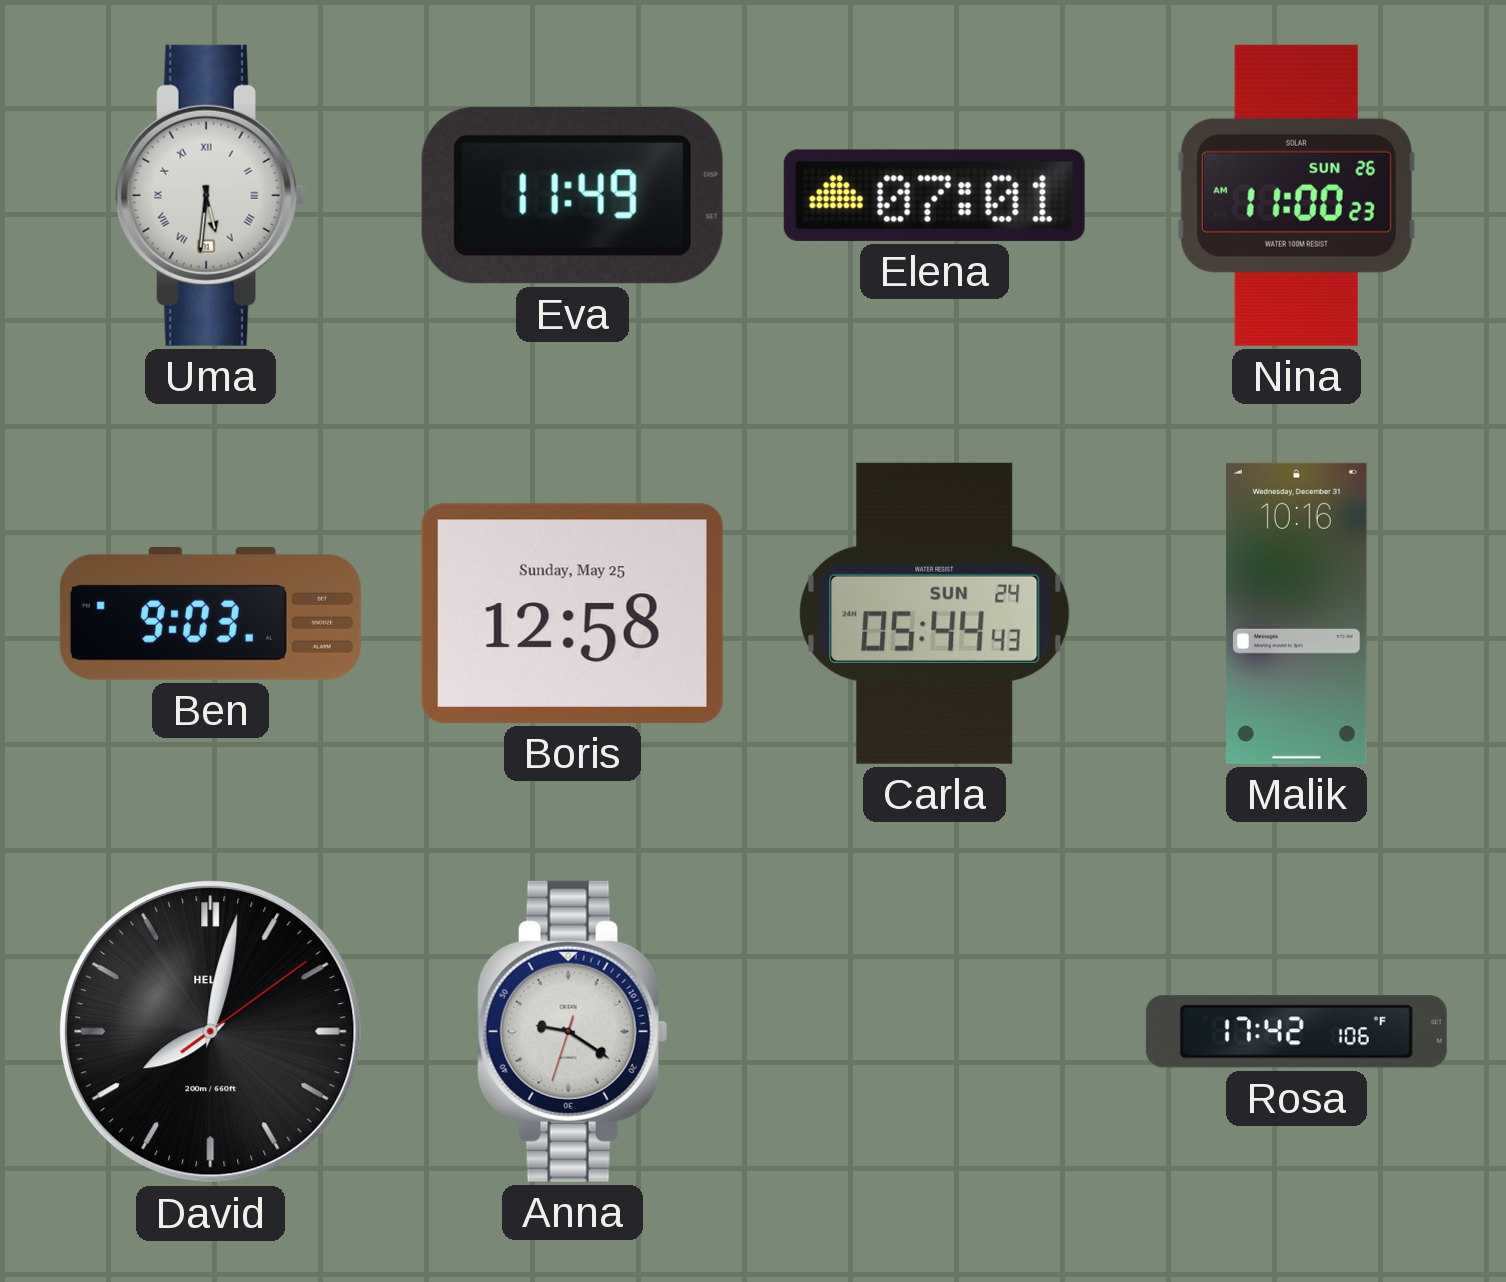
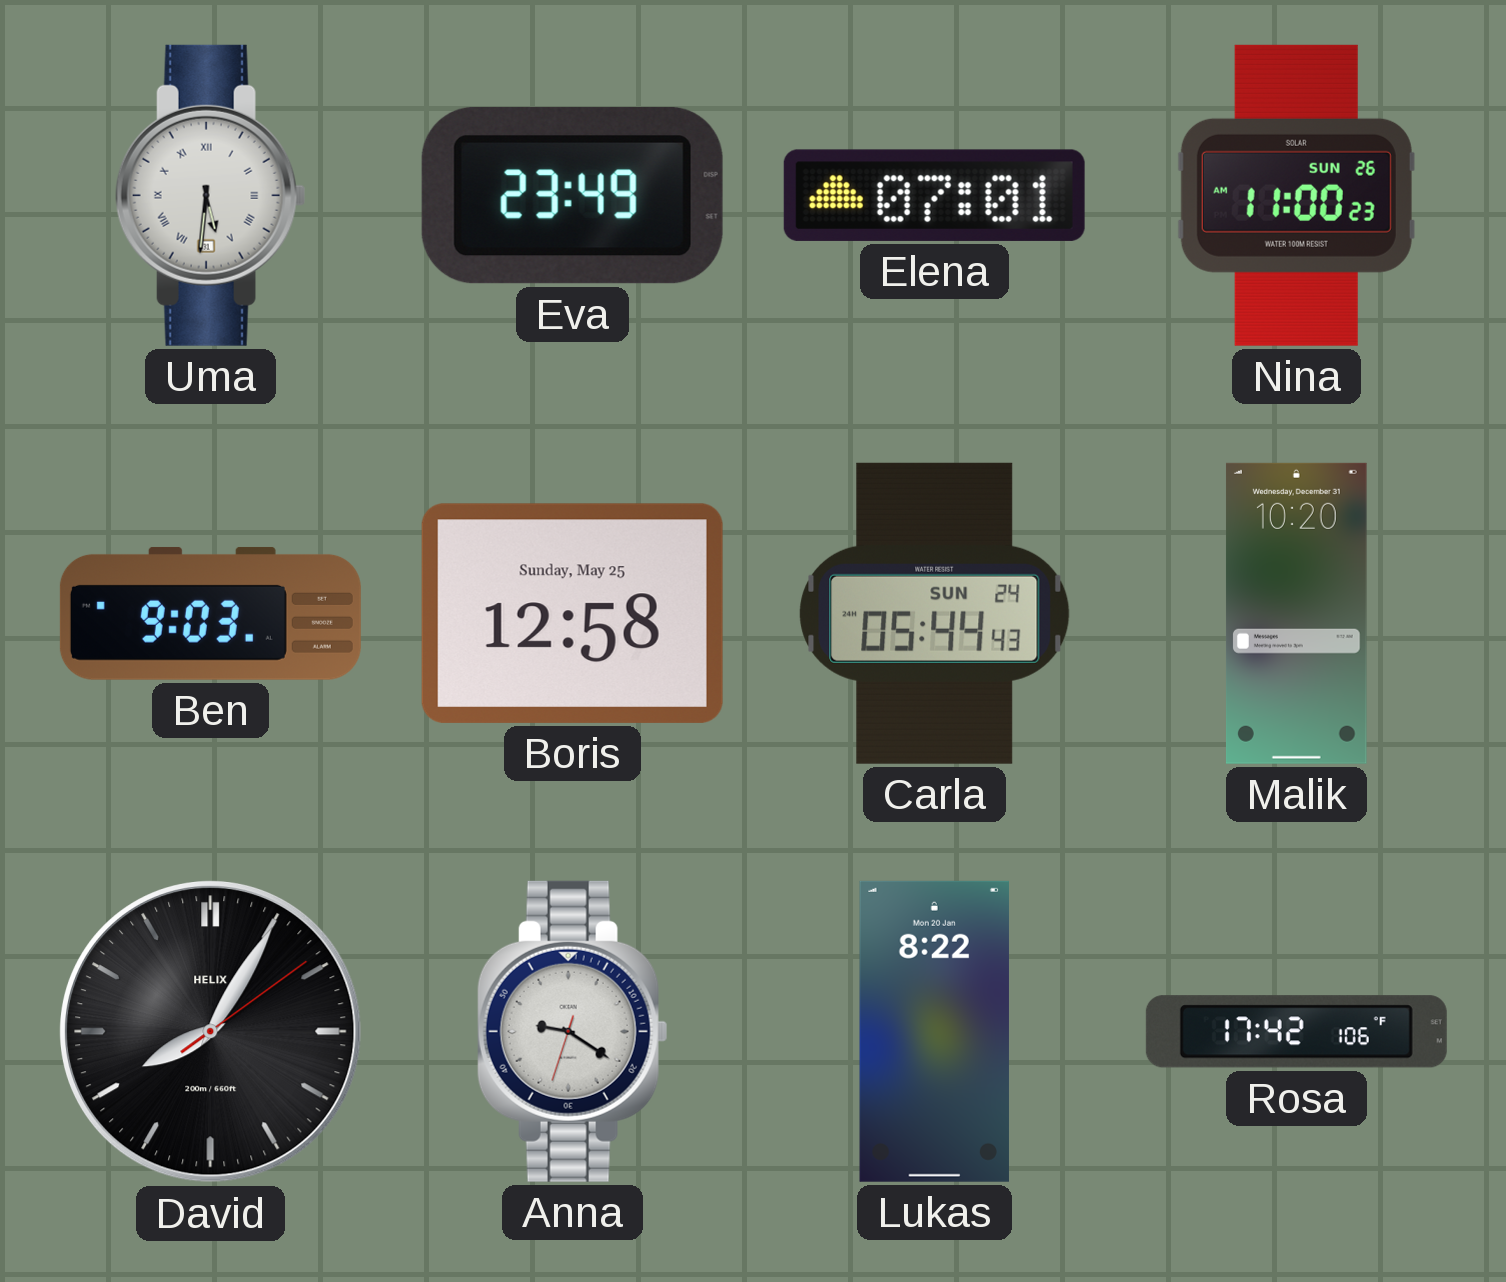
Eva: 11:49 -> 23:49
Malik: 10:16 -> 10:20
David: 8:02 -> 8:05
Lukas: none -> 8:22
